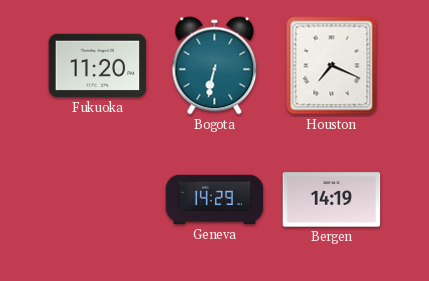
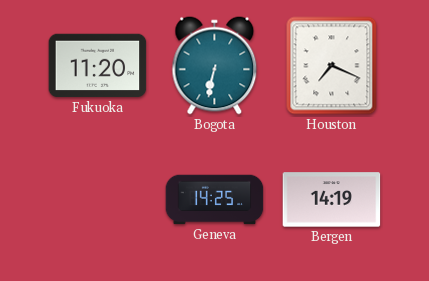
Geneva: 14:29 -> 14:25
